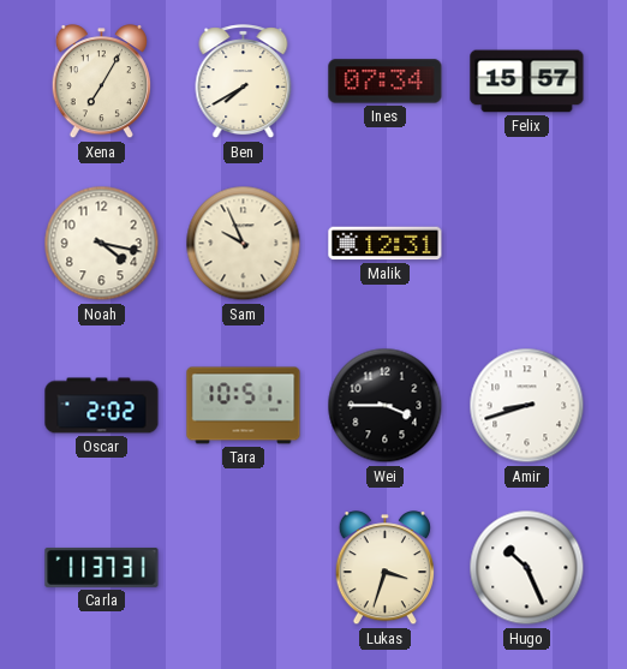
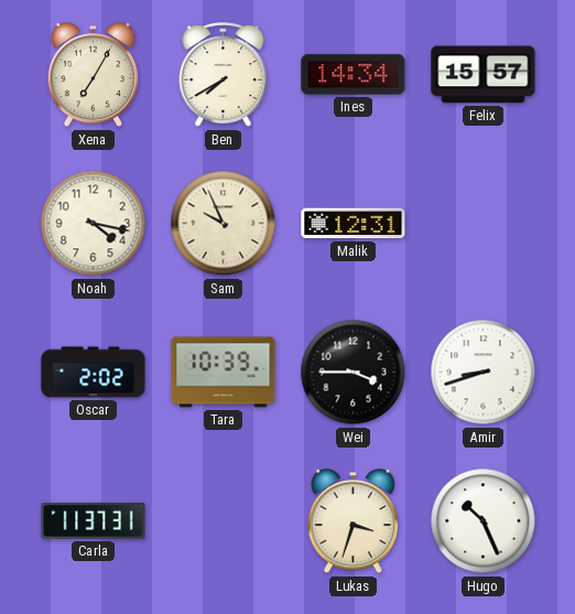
Ines: 07:34 -> 14:34
Tara: 10:51 -> 10:39
